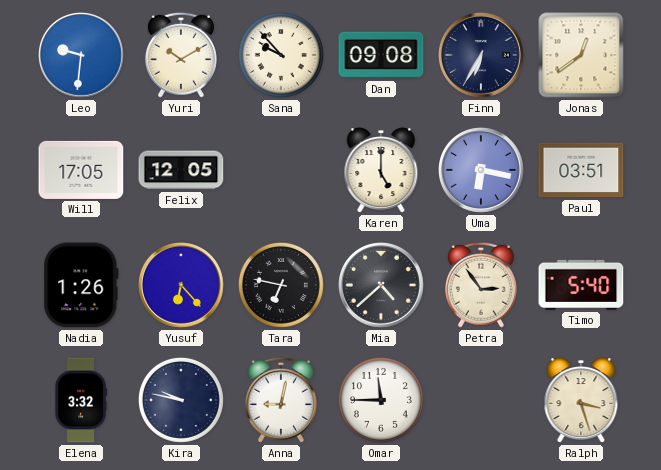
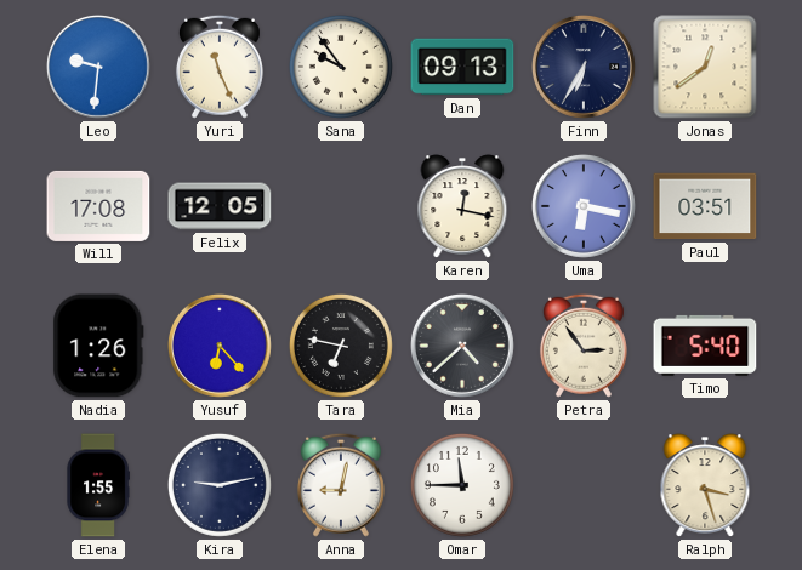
Yuri: 10:10 -> 11:26
Sana: 9:53 -> 9:54
Dan: 09:08 -> 09:13
Will: 17:05 -> 17:08
Karen: 5:00 -> 12:17
Elena: 3:32 -> 1:55
Kira: 9:47 -> 9:13
